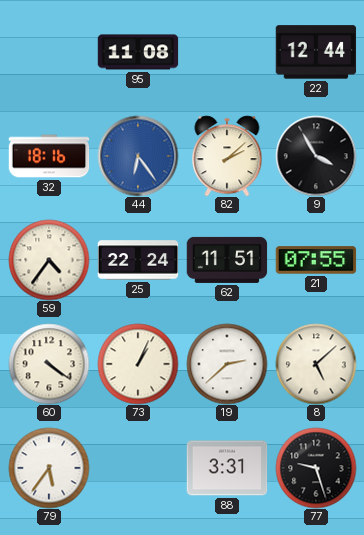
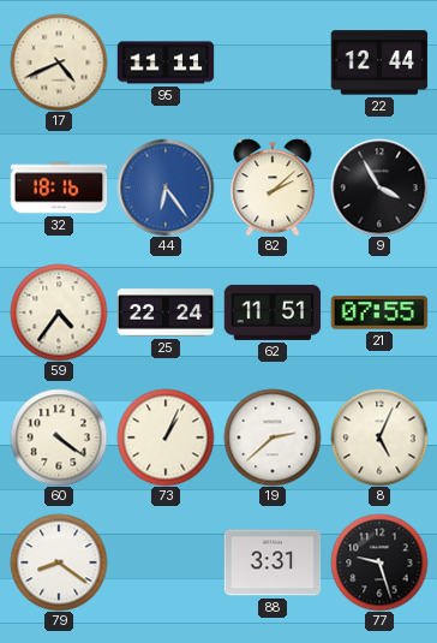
17: none -> 4:41
95: 11:08 -> 11:11
8: 5:08 -> 5:04
79: 5:36 -> 8:21
